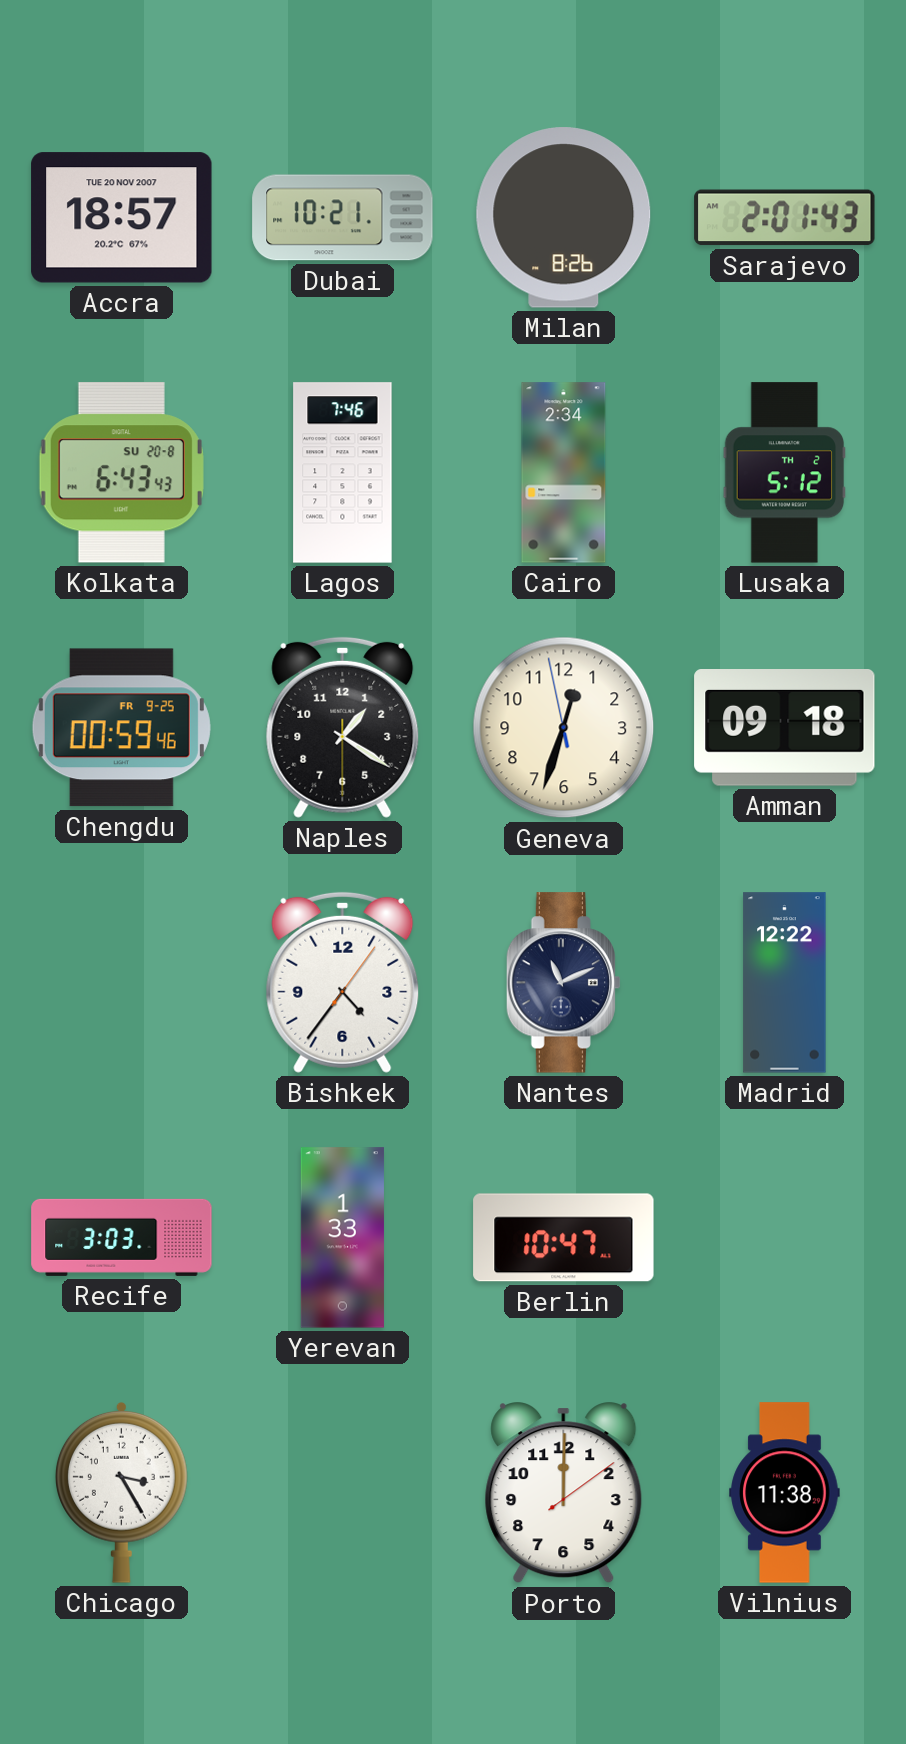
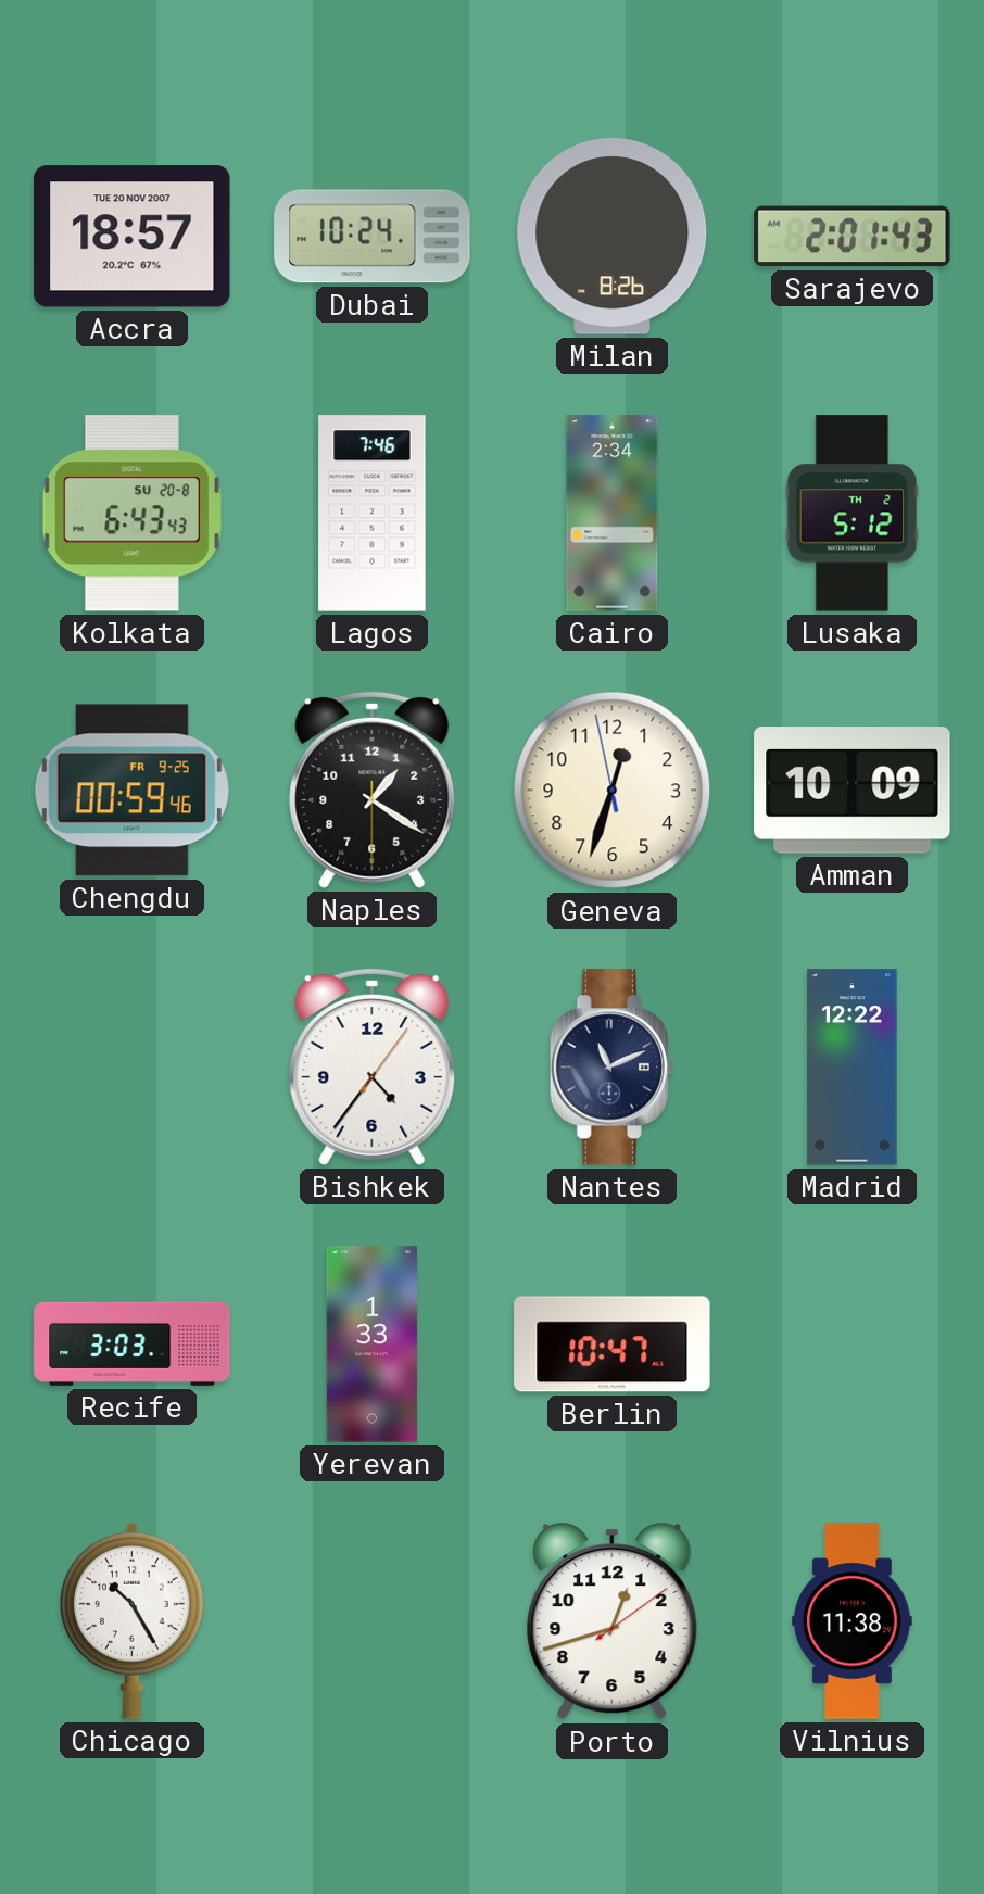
Dubai: 10:21 -> 10:24
Amman: 09:18 -> 10:09
Chicago: 3:25 -> 10:25
Porto: 12:00 -> 12:42
